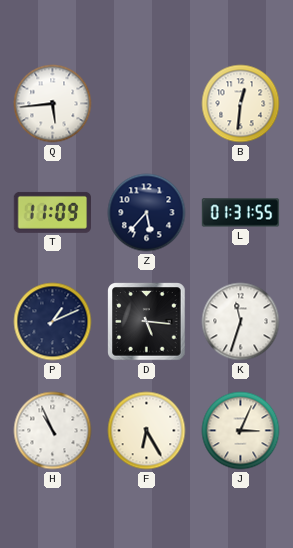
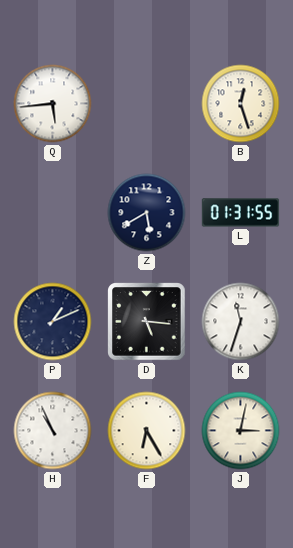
B: 12:31 -> 12:27
T: 11:09 -> none
Z: 5:37 -> 5:40
J: 3:04 -> 3:02
